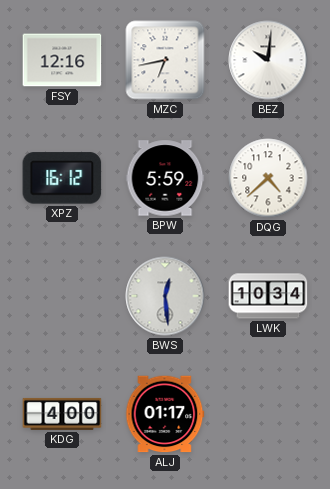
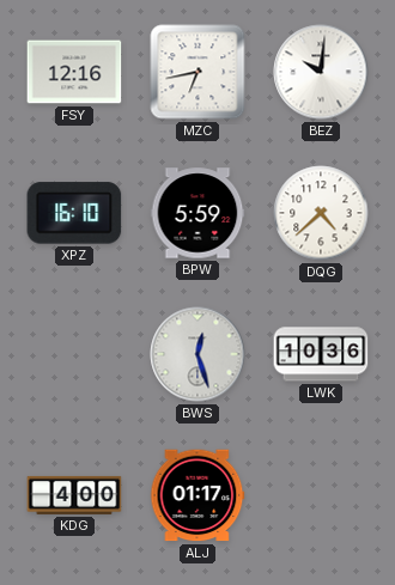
XPZ: 16:12 -> 16:10
BWS: 12:29 -> 12:27
LWK: 10:34 -> 10:36
